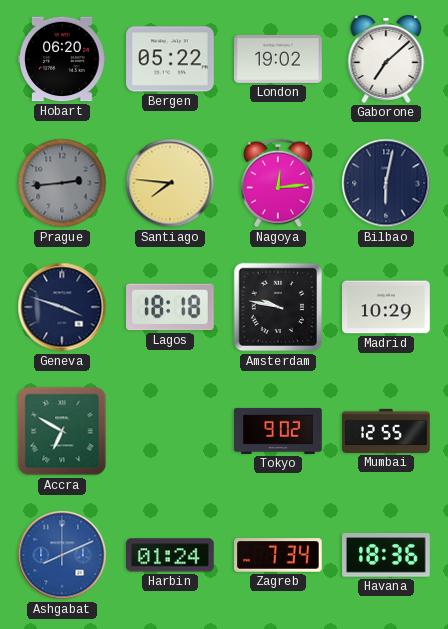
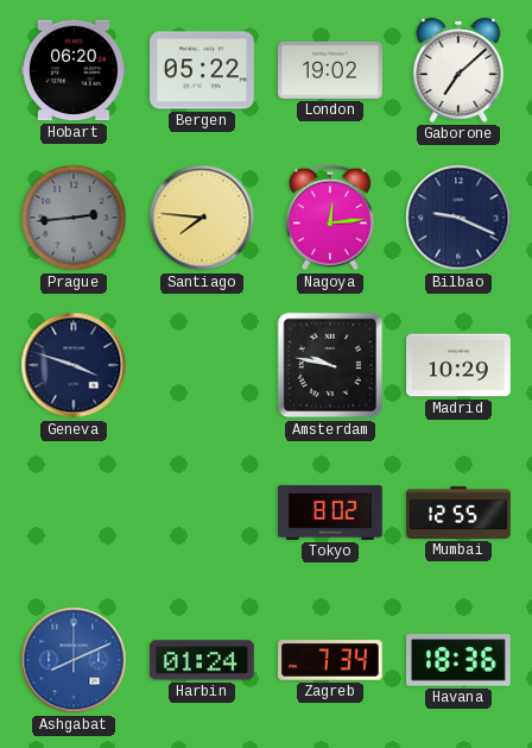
Bilbao: 6:02 -> 9:19
Lagos: 18:18 -> none
Accra: 6:50 -> none
Tokyo: 9:02 -> 8:02
